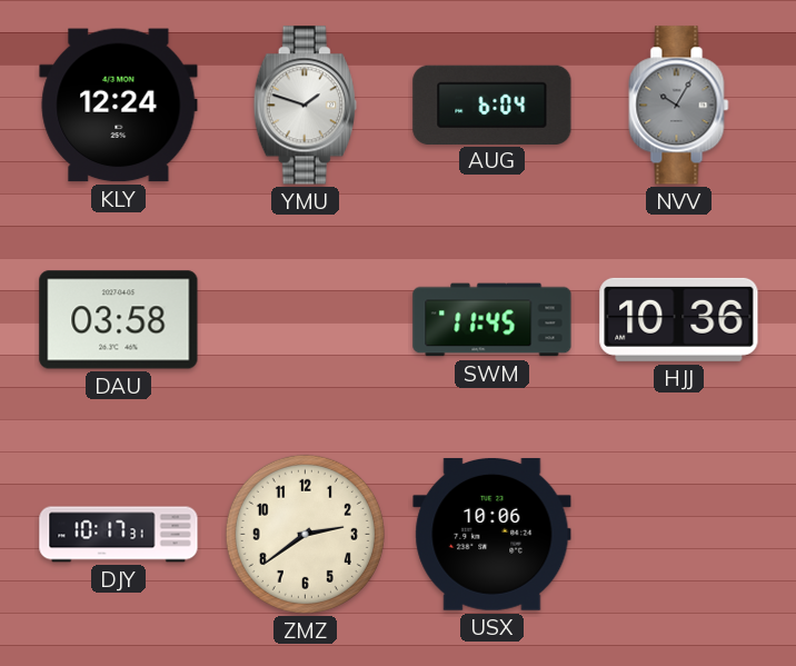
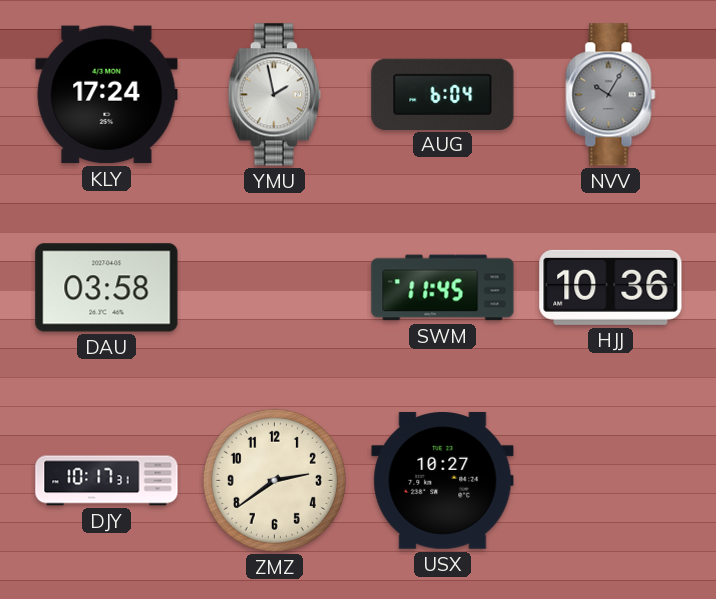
KLY: 12:24 -> 17:24
YMU: 1:48 -> 1:58
USX: 10:06 -> 10:27
